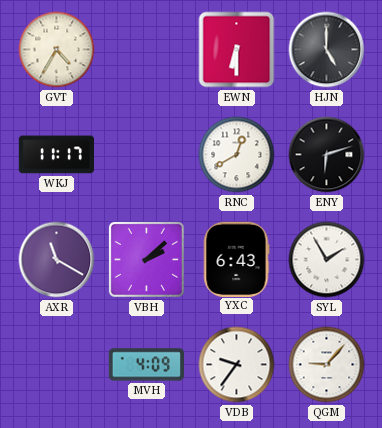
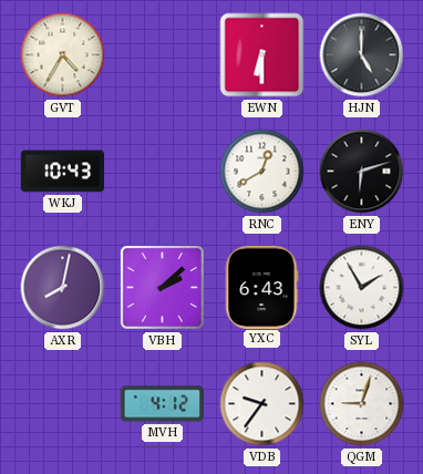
WKJ: 11:17 -> 10:43
AXR: 11:20 -> 8:02
MVH: 4:09 -> 4:12
QGM: 9:07 -> 9:03
